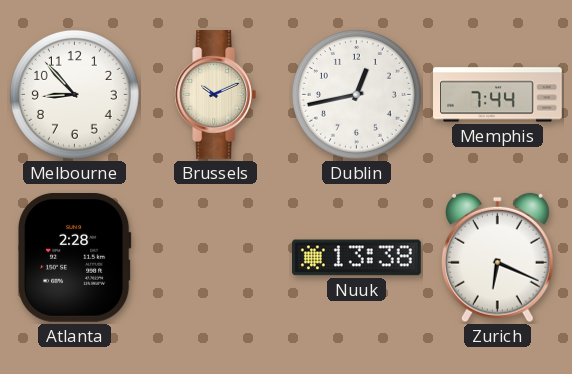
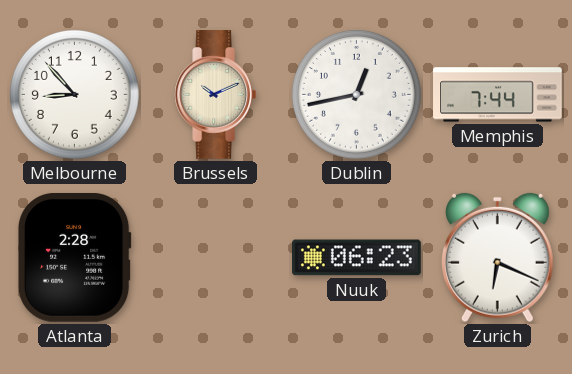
Nuuk: 13:38 -> 06:23
